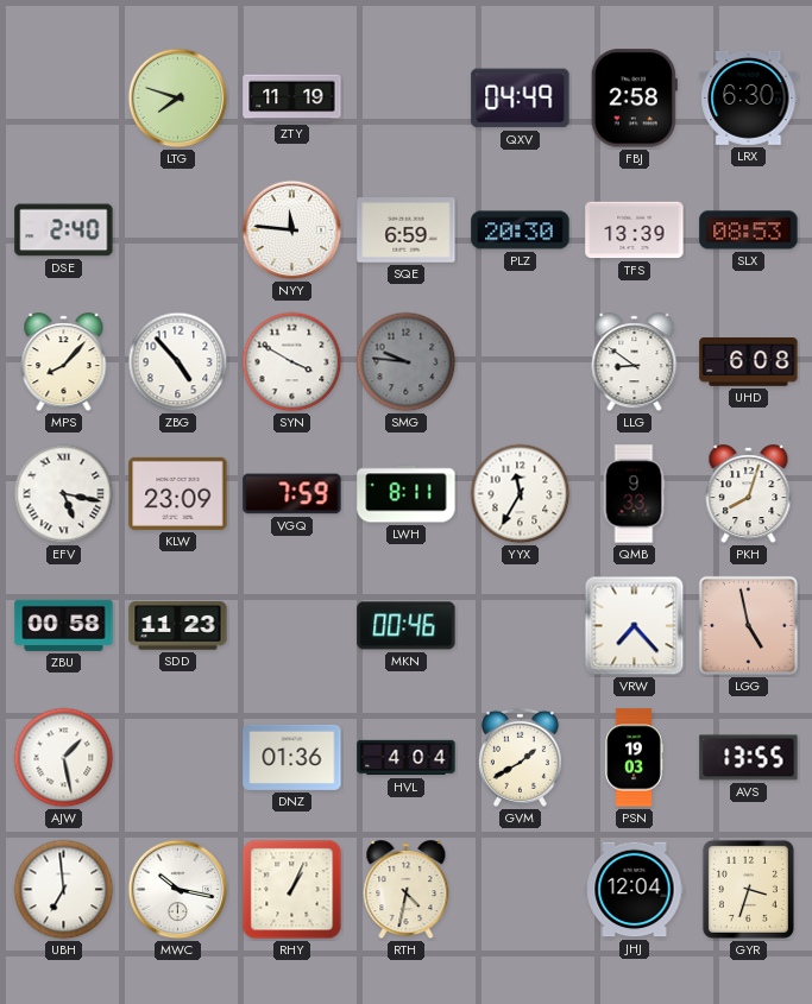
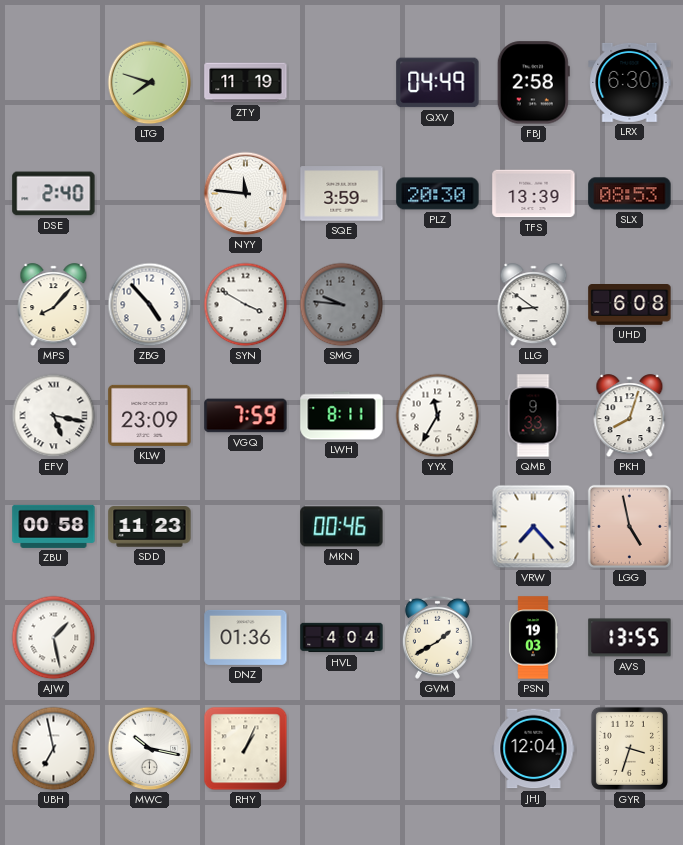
SQE: 6:59 -> 3:59
UBH: 6:59 -> 6:58
RTH: 4:32 -> none
